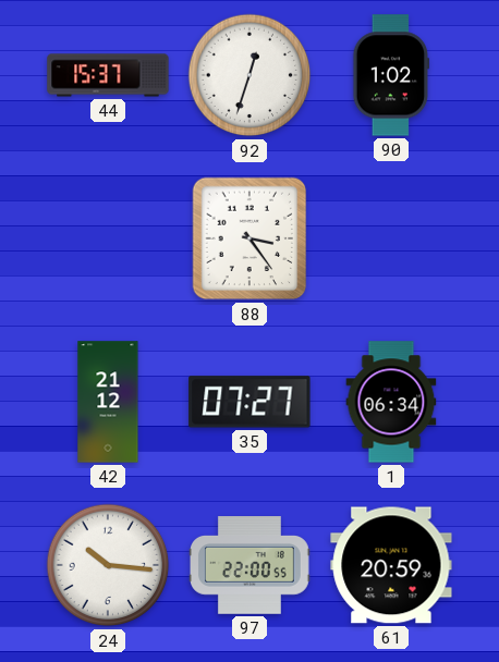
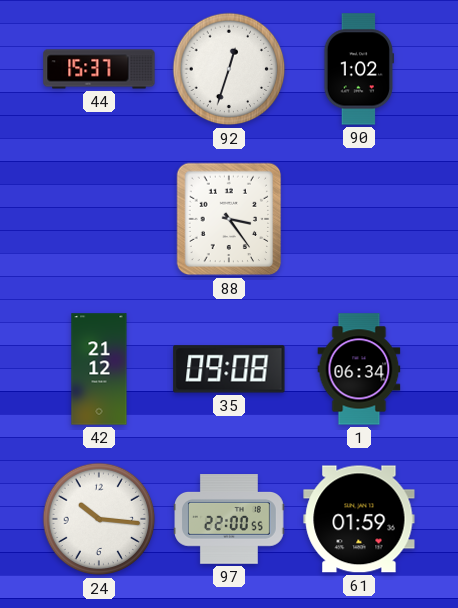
35: 07:27 -> 09:08
61: 20:59 -> 01:59
